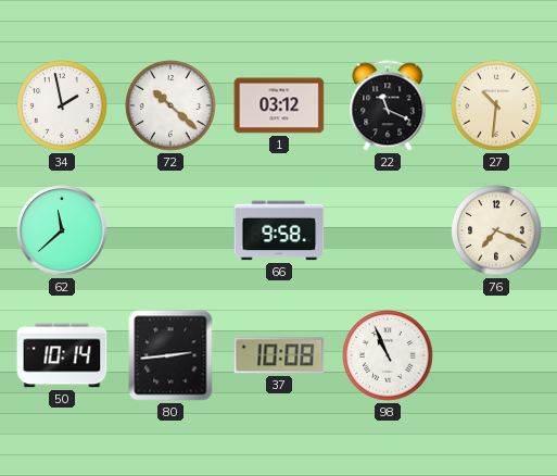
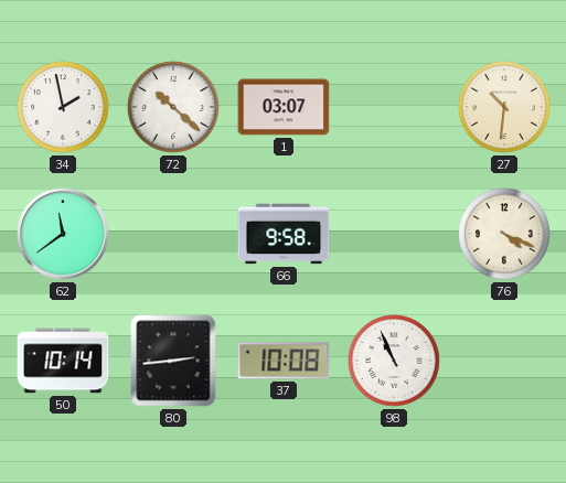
1: 03:12 -> 03:07
22: 11:19 -> none
62: 11:38 -> 11:39
76: 7:19 -> 4:19
